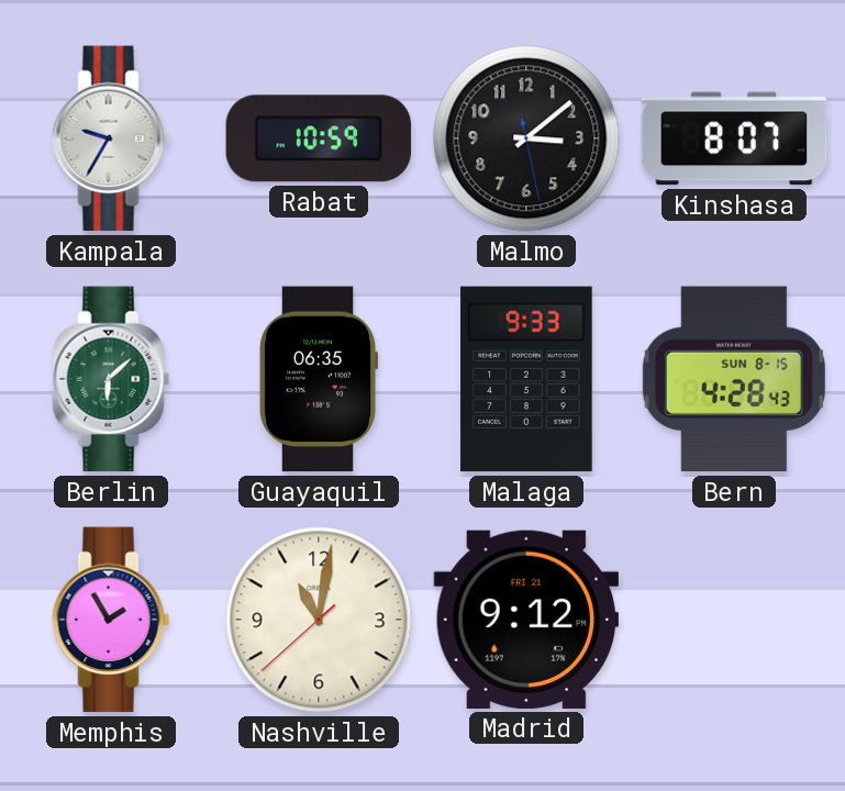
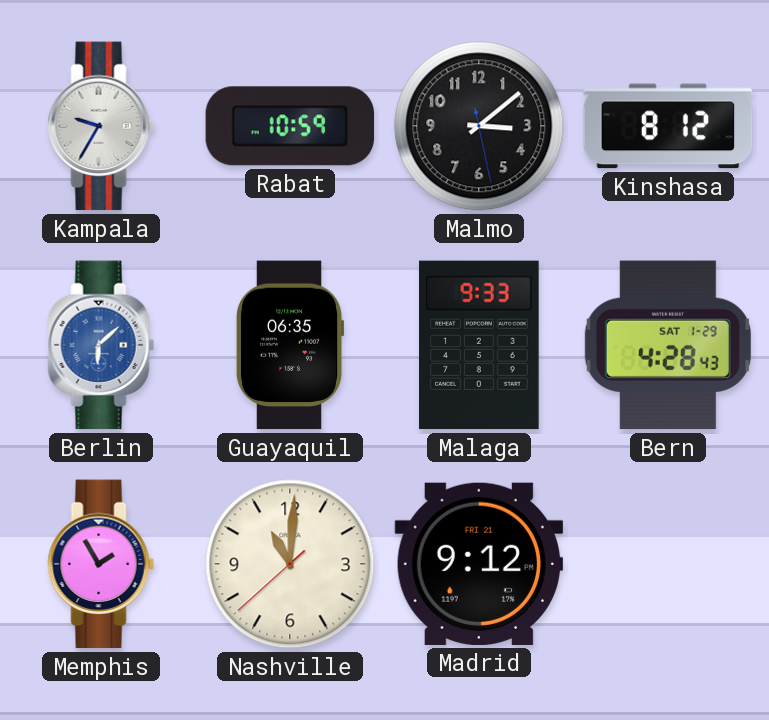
Kinshasa: 8:07 -> 8:12
Berlin dial: green -> blue
Bern date: SUN 8-15 -> SAT 1-29
Nashville: 11:01 -> 11:00
